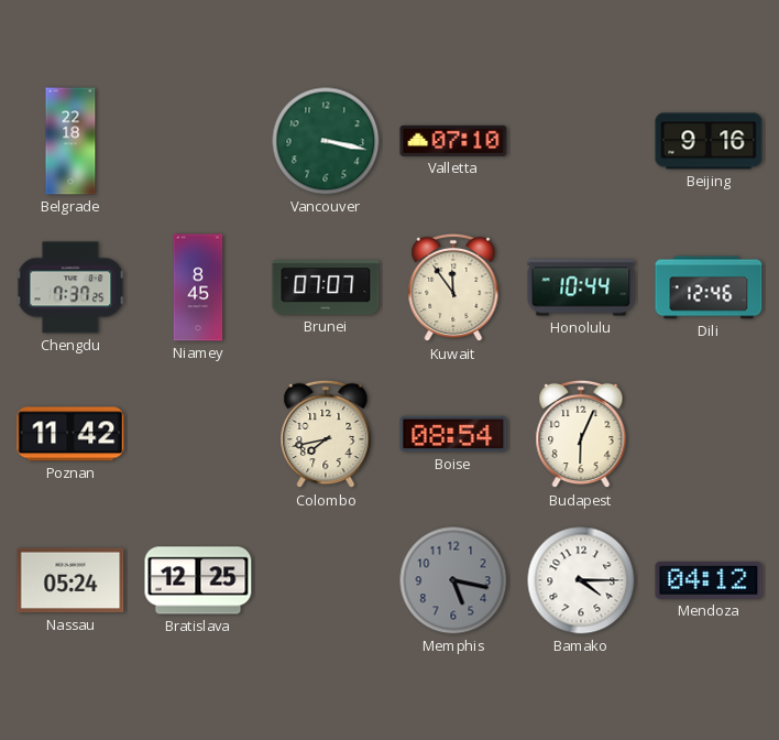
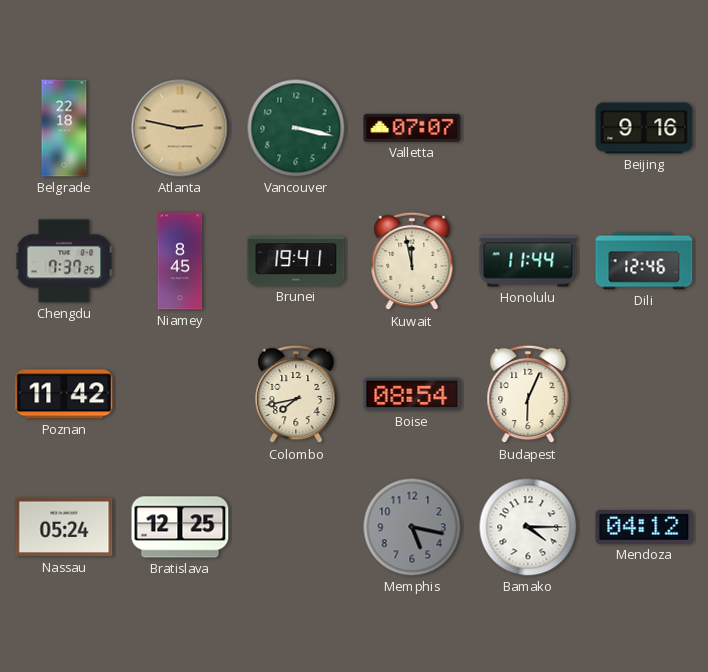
Atlanta: none -> 2:47
Valletta: 07:10 -> 07:07
Brunei: 07:07 -> 19:41
Kuwait: 11:54 -> 11:58
Honolulu: 10:44 -> 11:44
